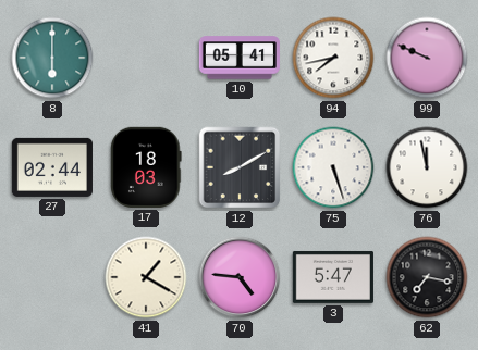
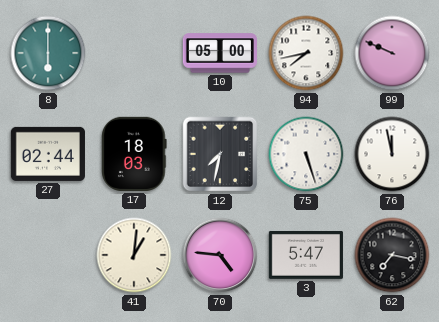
10: 05:41 -> 05:00
12: 8:10 -> 7:32
41: 1:20 -> 1:01
